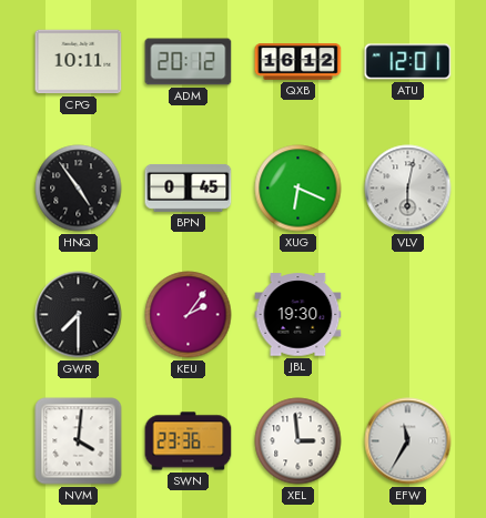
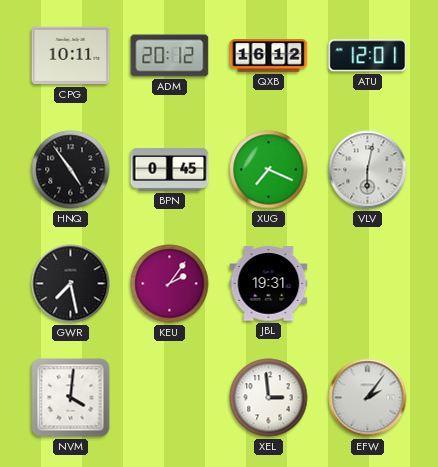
XUG: 6:19 -> 7:19
GWR: 7:30 -> 7:28
JBL: 19:30 -> 19:31
SWN: 23:36 -> none
EFW: 11:35 -> 2:06
